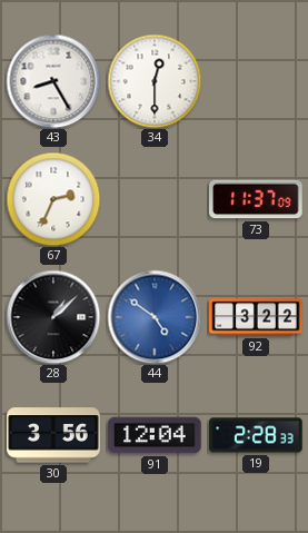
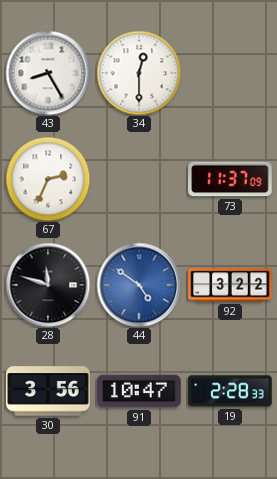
28: 1:08 -> 11:48
91: 12:04 -> 10:47
